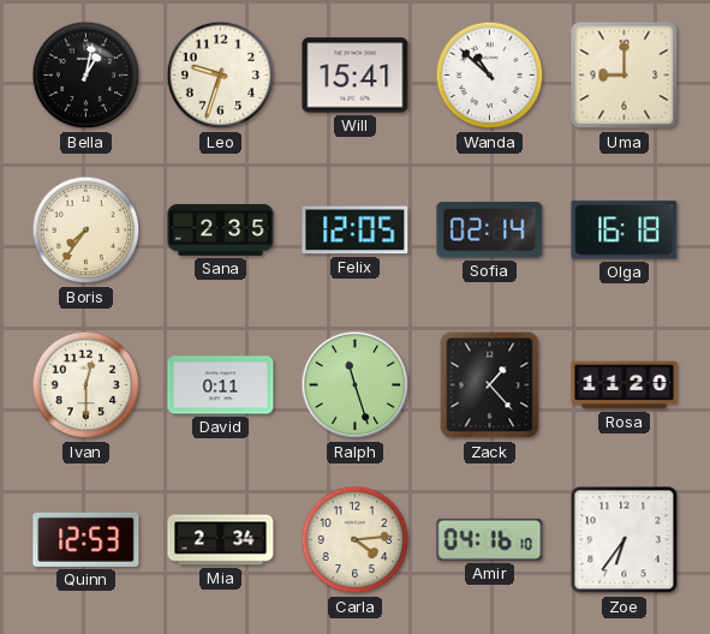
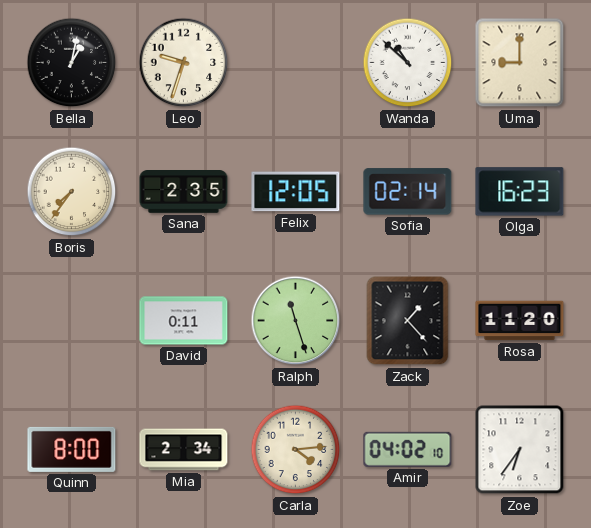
Will: 15:41 -> none
Olga: 16:18 -> 16:23
Ivan: 12:30 -> none
Quinn: 12:53 -> 8:00
Amir: 04:16 -> 04:02
